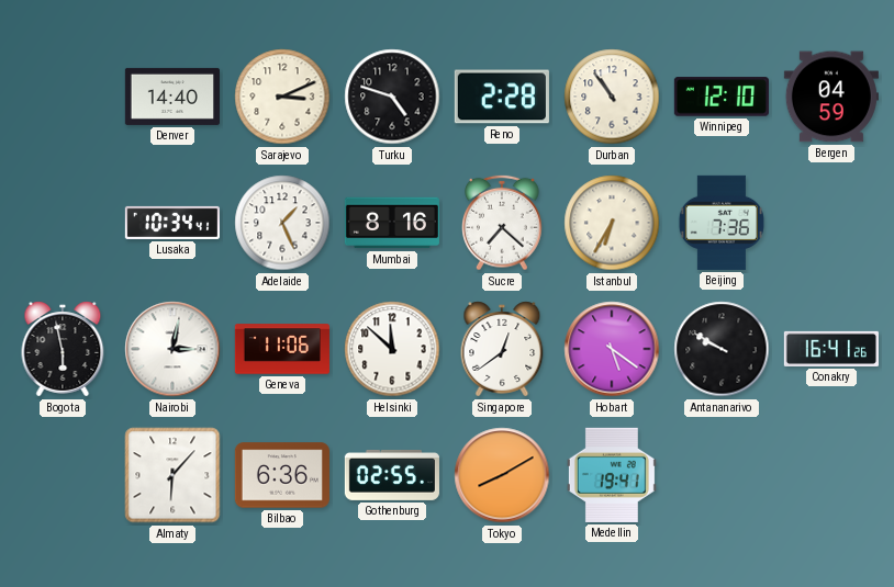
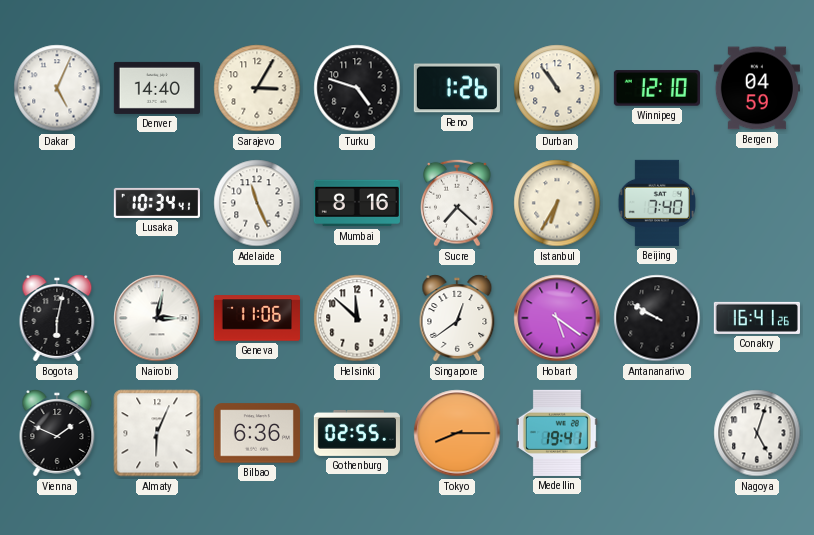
Dakar: none -> 5:04
Sarajevo: 3:11 -> 3:05
Reno: 2:28 -> 1:26
Adelaide: 1:26 -> 11:26
Beijing: 7:36 -> 7:40
Bogota: 5:58 -> 6:02
Vienna: none -> 1:49
Almaty: 6:07 -> 6:04
Tokyo: 8:10 -> 8:15
Nagoya: none -> 5:03
